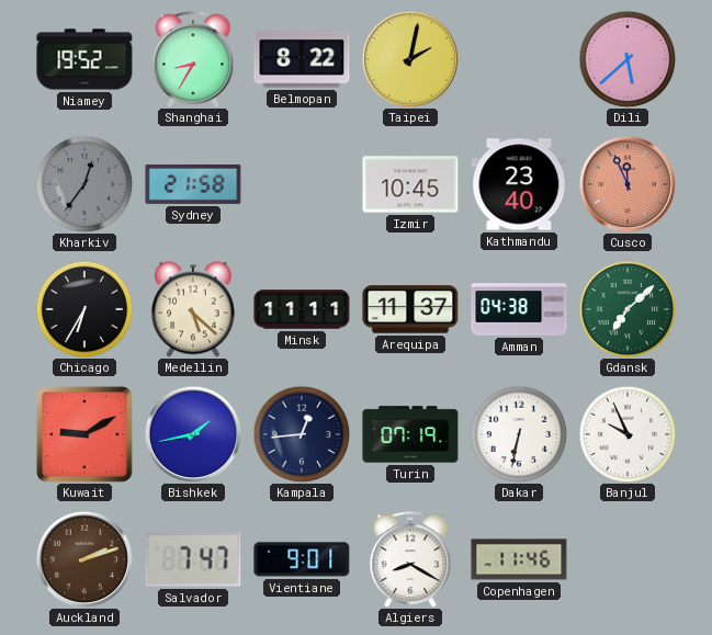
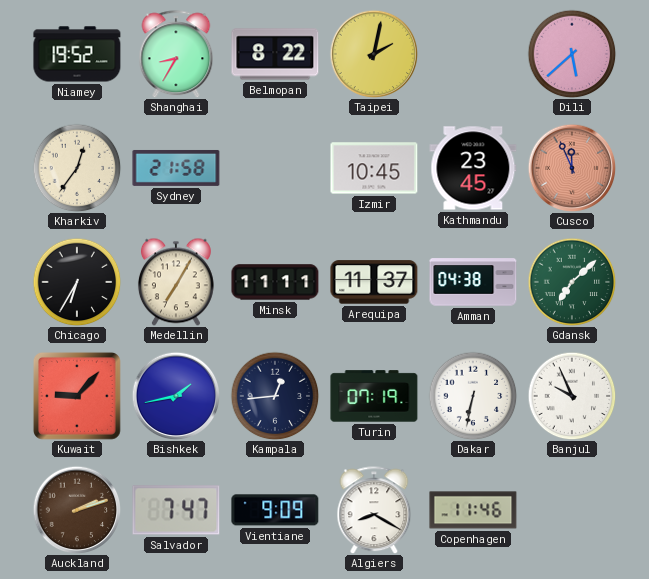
Kharkiv dial: grey -> cream
Kathmandu: 23:40 -> 23:45
Medellin: 5:22 -> 7:05
Kuwait: 9:10 -> 9:07
Vientiane: 9:01 -> 9:09
